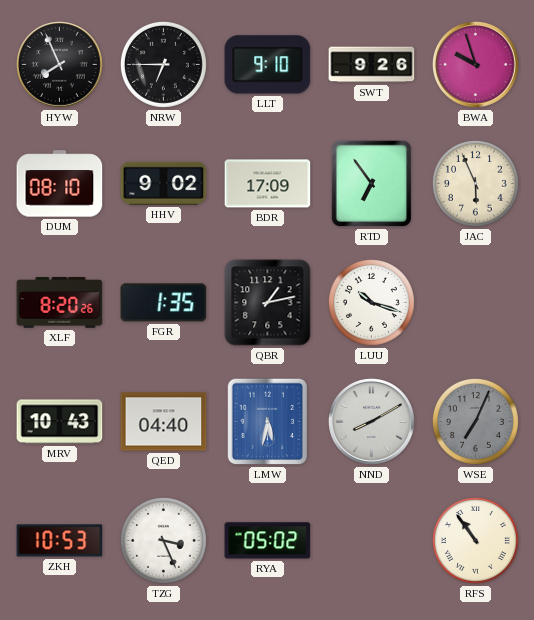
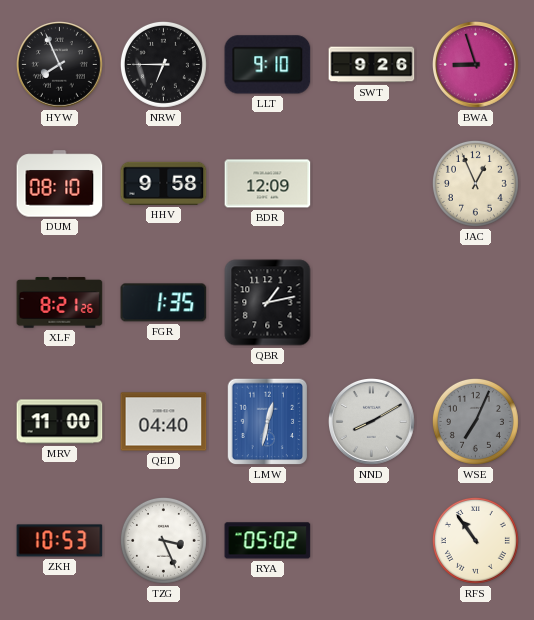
BWA: 9:57 -> 8:57
HHV: 9:02 -> 9:58
BDR: 17:09 -> 12:09
RTD: 6:54 -> none
JAC: 5:56 -> 12:56
XLF: 8:20 -> 8:21
LUU: 10:18 -> none
MRV: 10:43 -> 11:00
LMW: 5:32 -> 12:32
